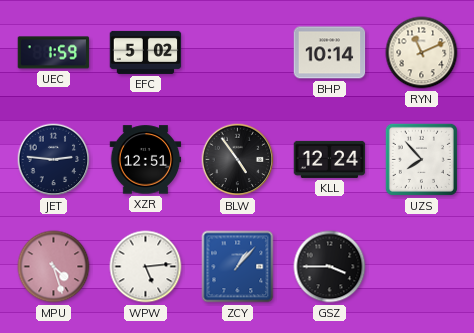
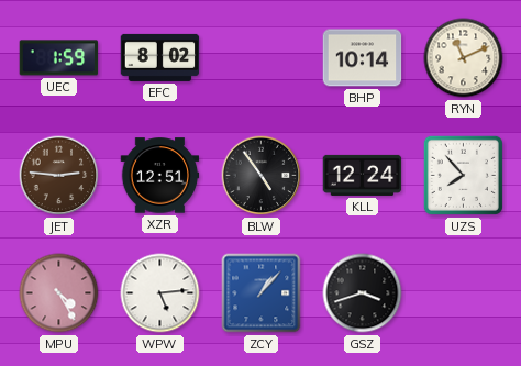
EFC: 5:02 -> 8:02
JET dial: navy -> brown
MPU: 4:27 -> 4:25
GSZ: 3:45 -> 3:42
